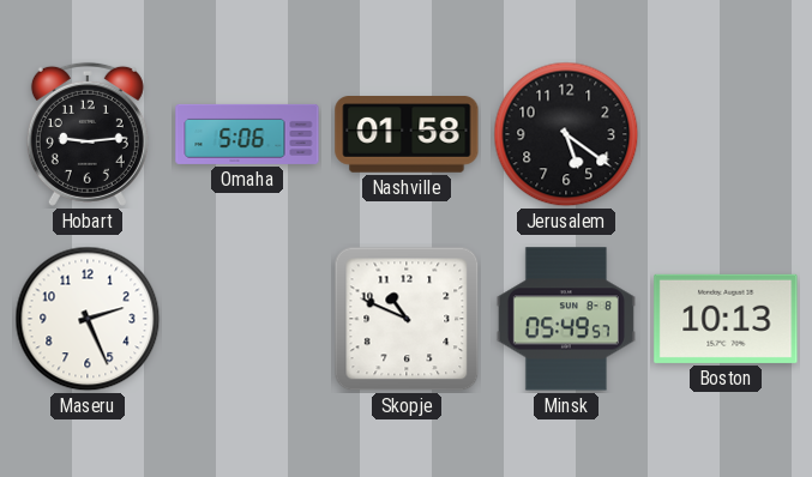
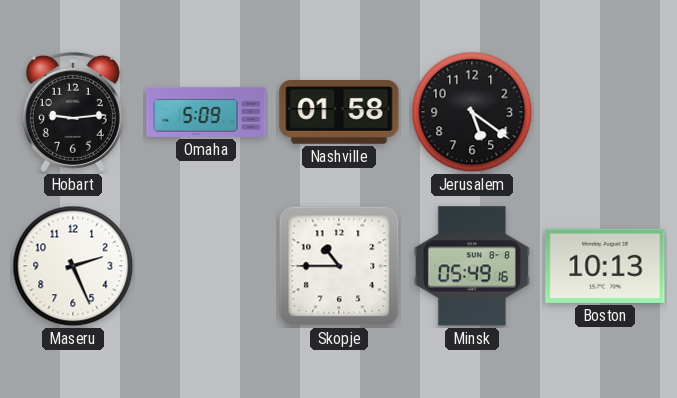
Omaha: 5:06 -> 5:09
Skopje: 10:49 -> 10:45
Minsk: 05:49:57 -> 05:49:16
